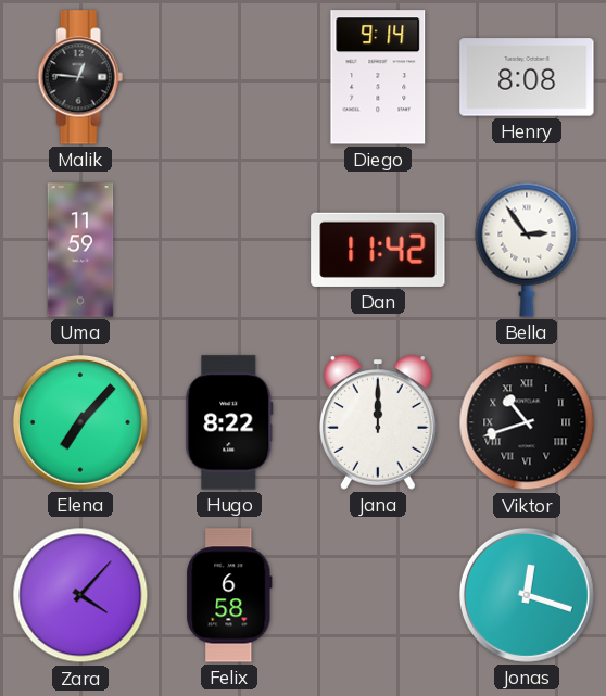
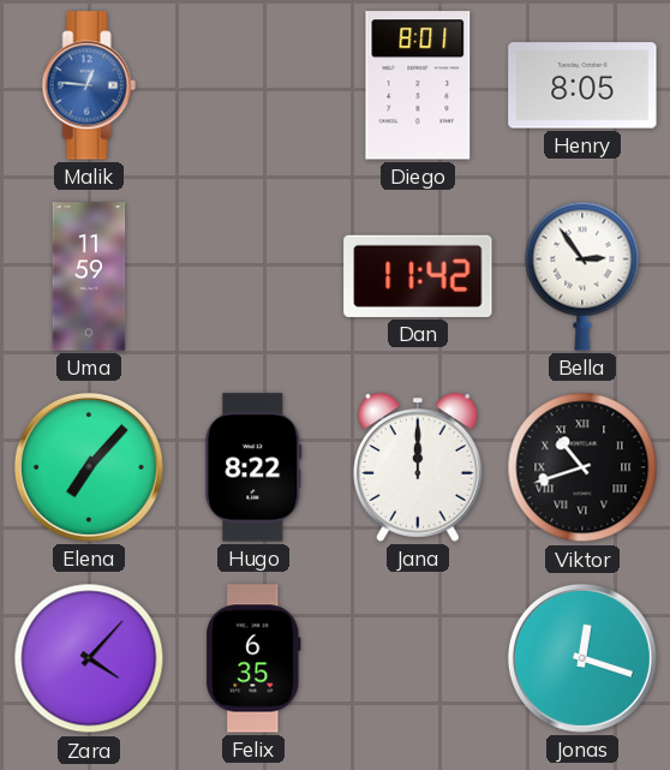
Malik dial: black -> blue
Diego: 9:14 -> 8:01
Henry: 8:08 -> 8:05
Felix: 6:58 -> 6:35
